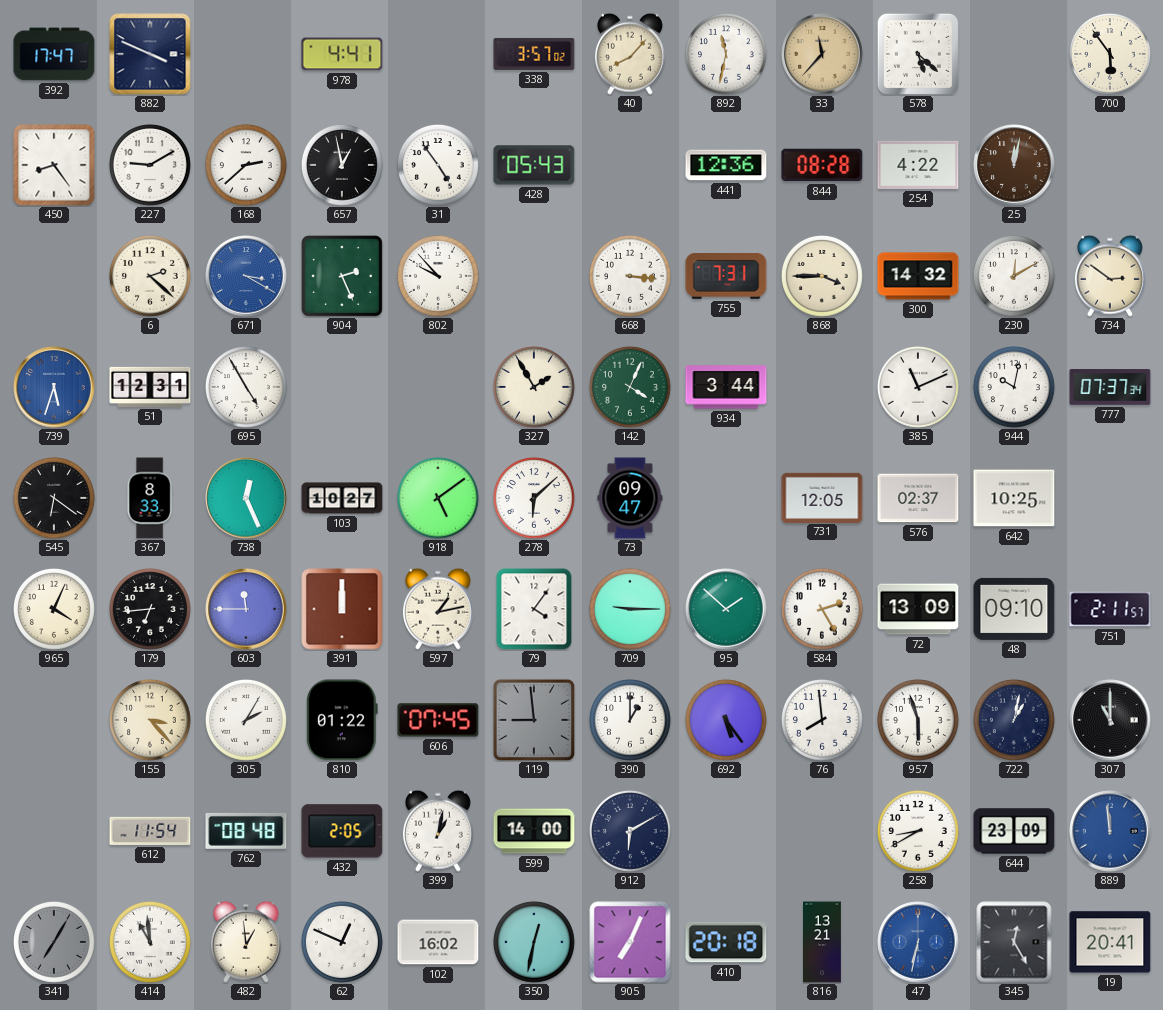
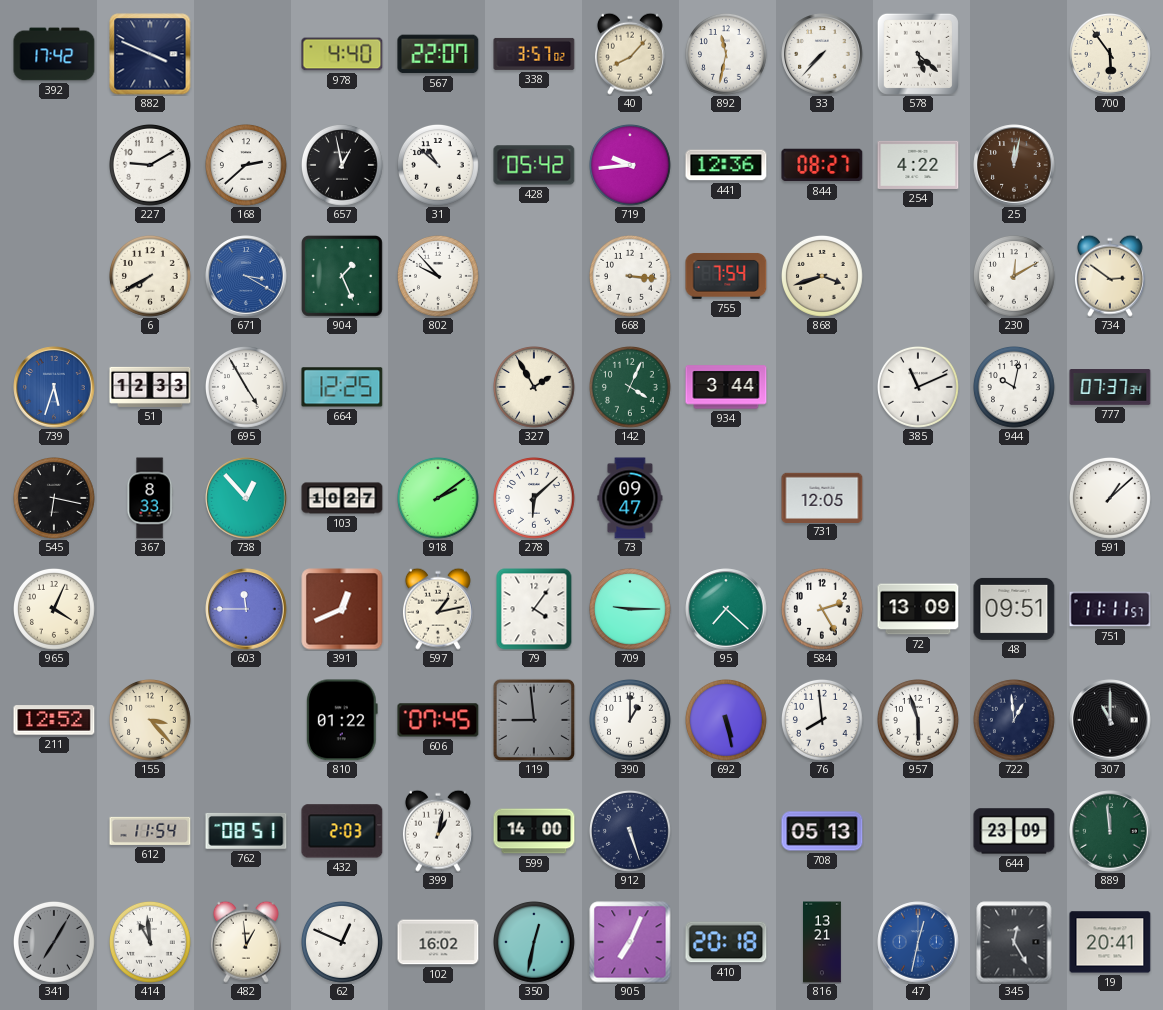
392: 17:47 -> 17:42
978: 4:41 -> 4:40
567: none -> 22:07
33: 11:37 -> 7:37
33 dial: champagne -> white
450: 8:24 -> none
31: 4:54 -> 10:52
428: 05:43 -> 05:42
719: none -> 9:44
844: 08:28 -> 08:27
6: 2:22 -> 7:40
904: 2:26 -> 1:26
755: 7:31 -> 7:54
868: 3:45 -> 3:42
300: 14:32 -> none
51: 12:31 -> 12:33
664: none -> 12:25
545: 6:21 -> 6:17
738: 12:26 -> 12:53
918: 5:09 -> 2:09
576: 02:37 -> none
642: 10:25 -> none
591: none -> 1:08
179: 6:44 -> none
391: 12:00 -> 12:41
95: 1:52 -> 7:22
48: 09:10 -> 09:51
751: 2:11 -> 11:11
211: none -> 12:52
305: 2:05 -> none
692: 5:24 -> 5:28
722: 1:02 -> 12:59
762: 08:48 -> 08:51
432: 2:05 -> 2:03
912: 6:10 -> 5:27
708: none -> 05:13
258: 8:40 -> none
889 dial: blue -> green
47: 6:32 -> 12:32
